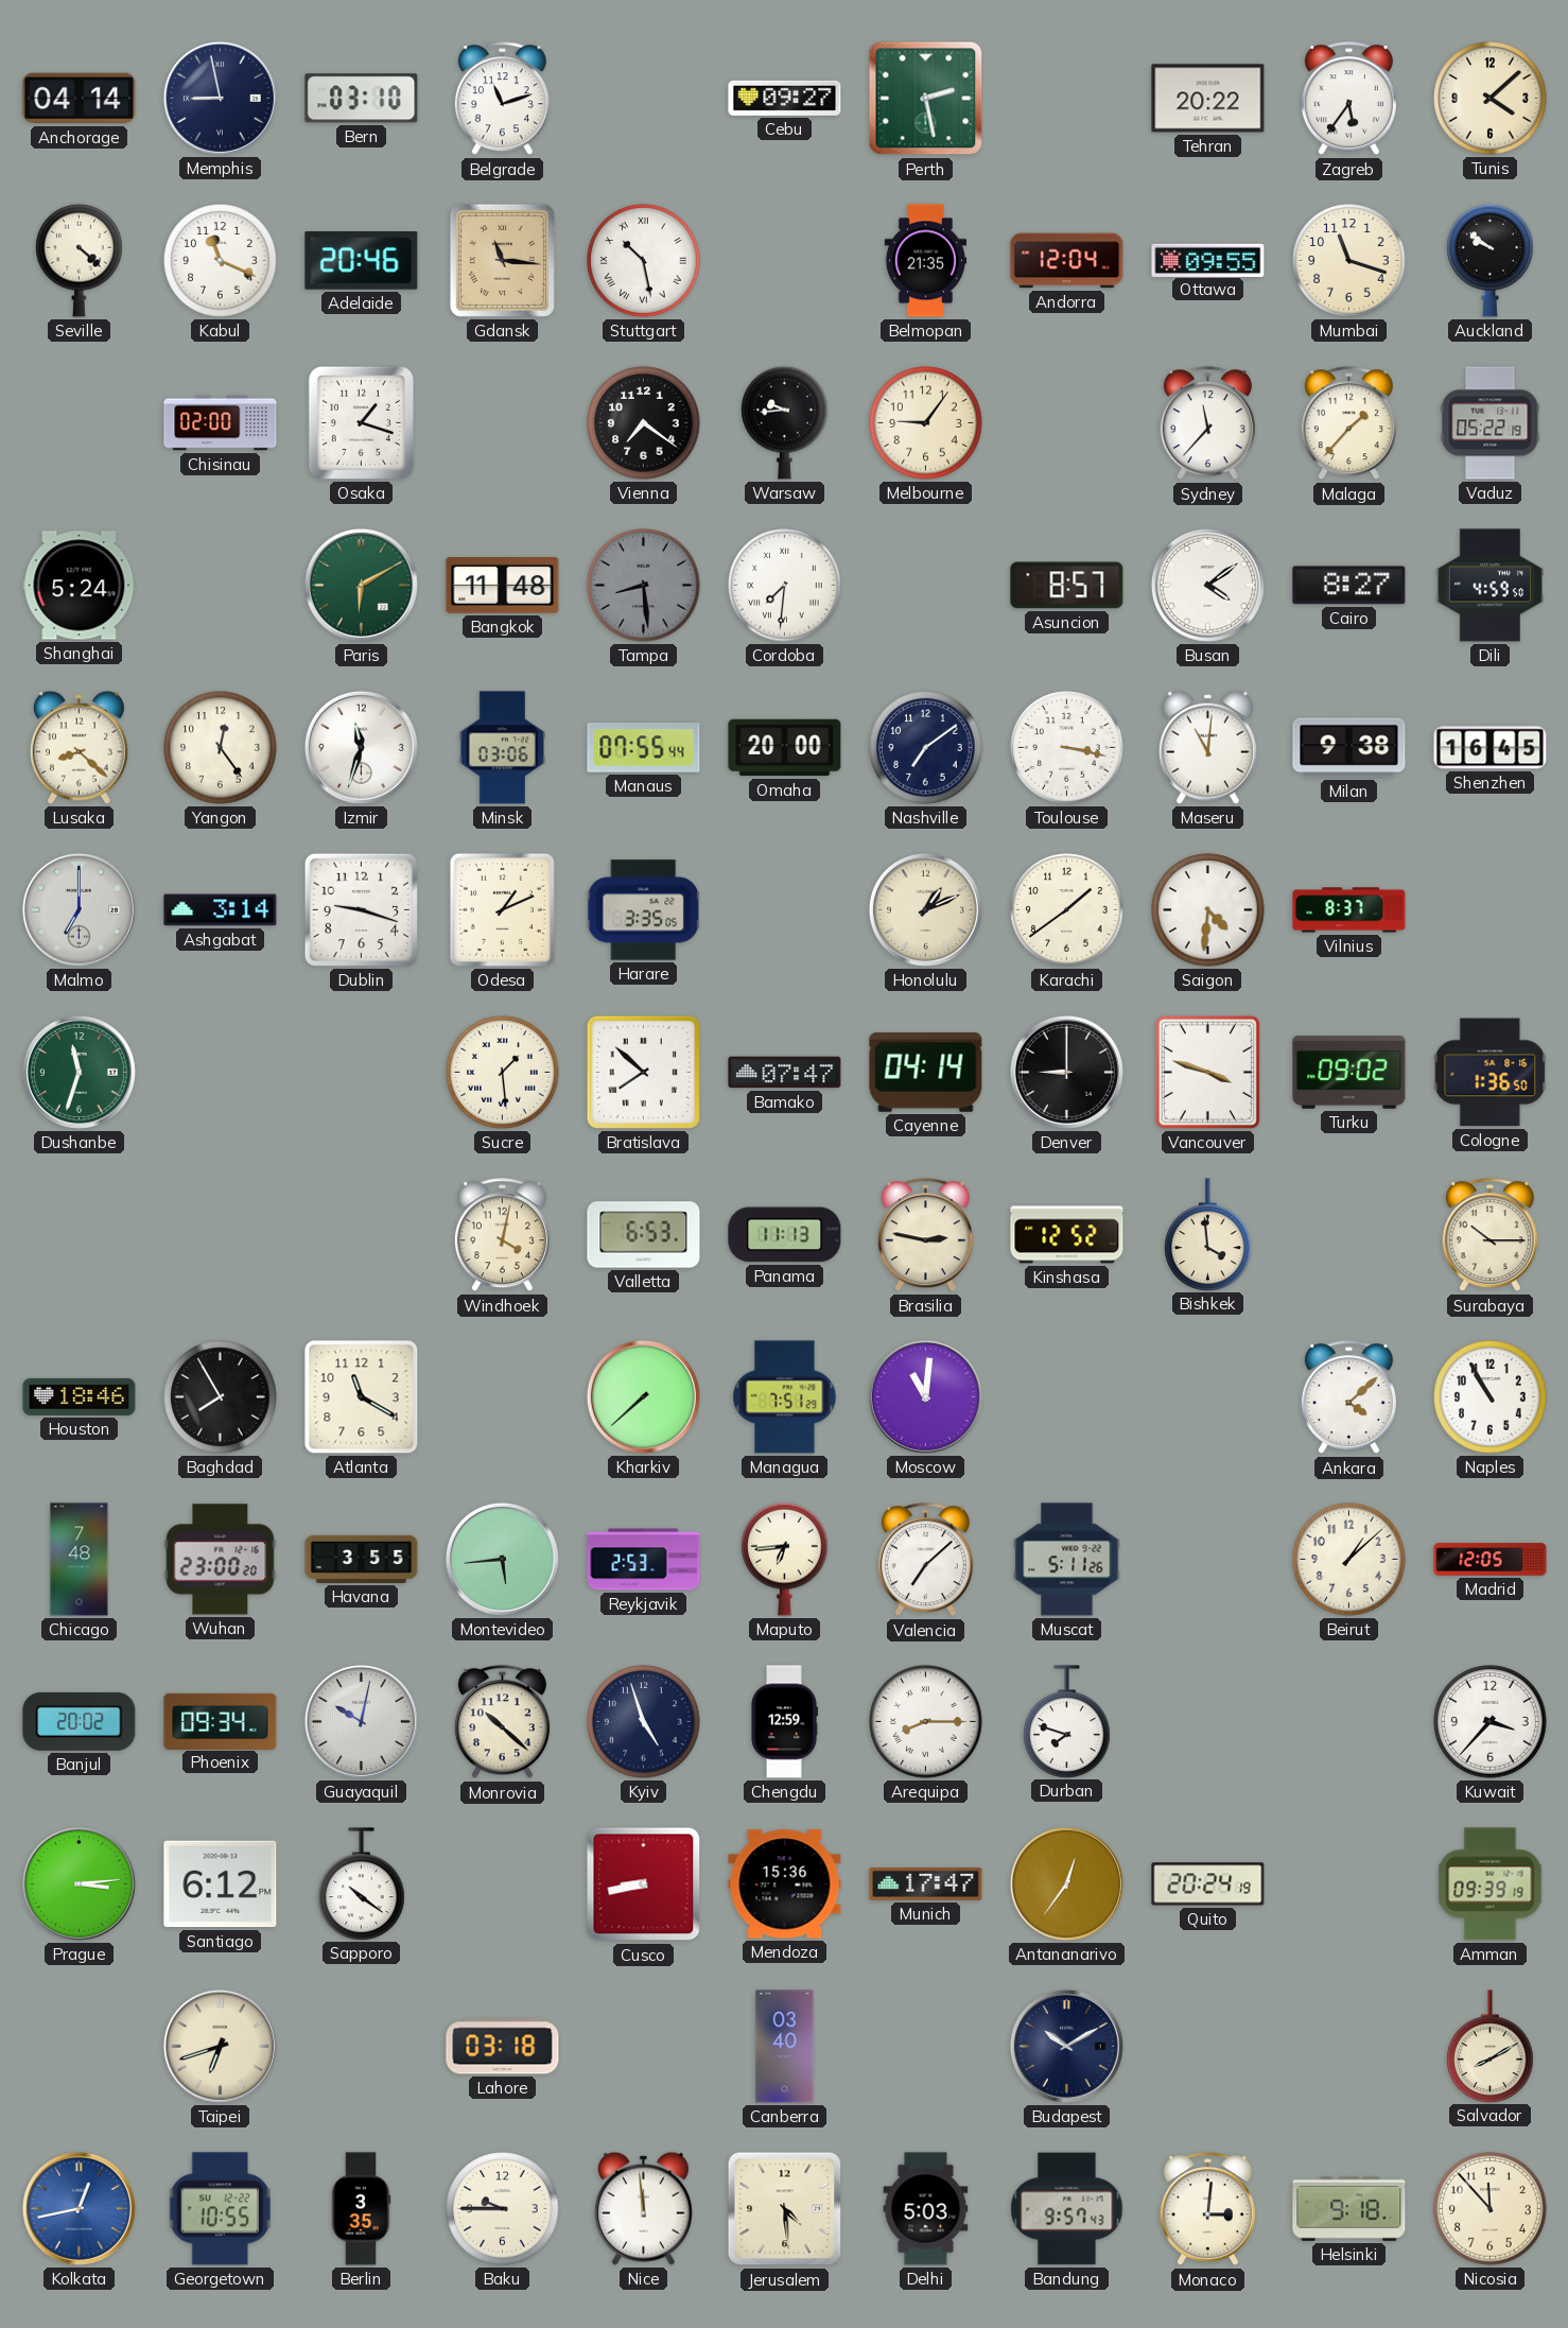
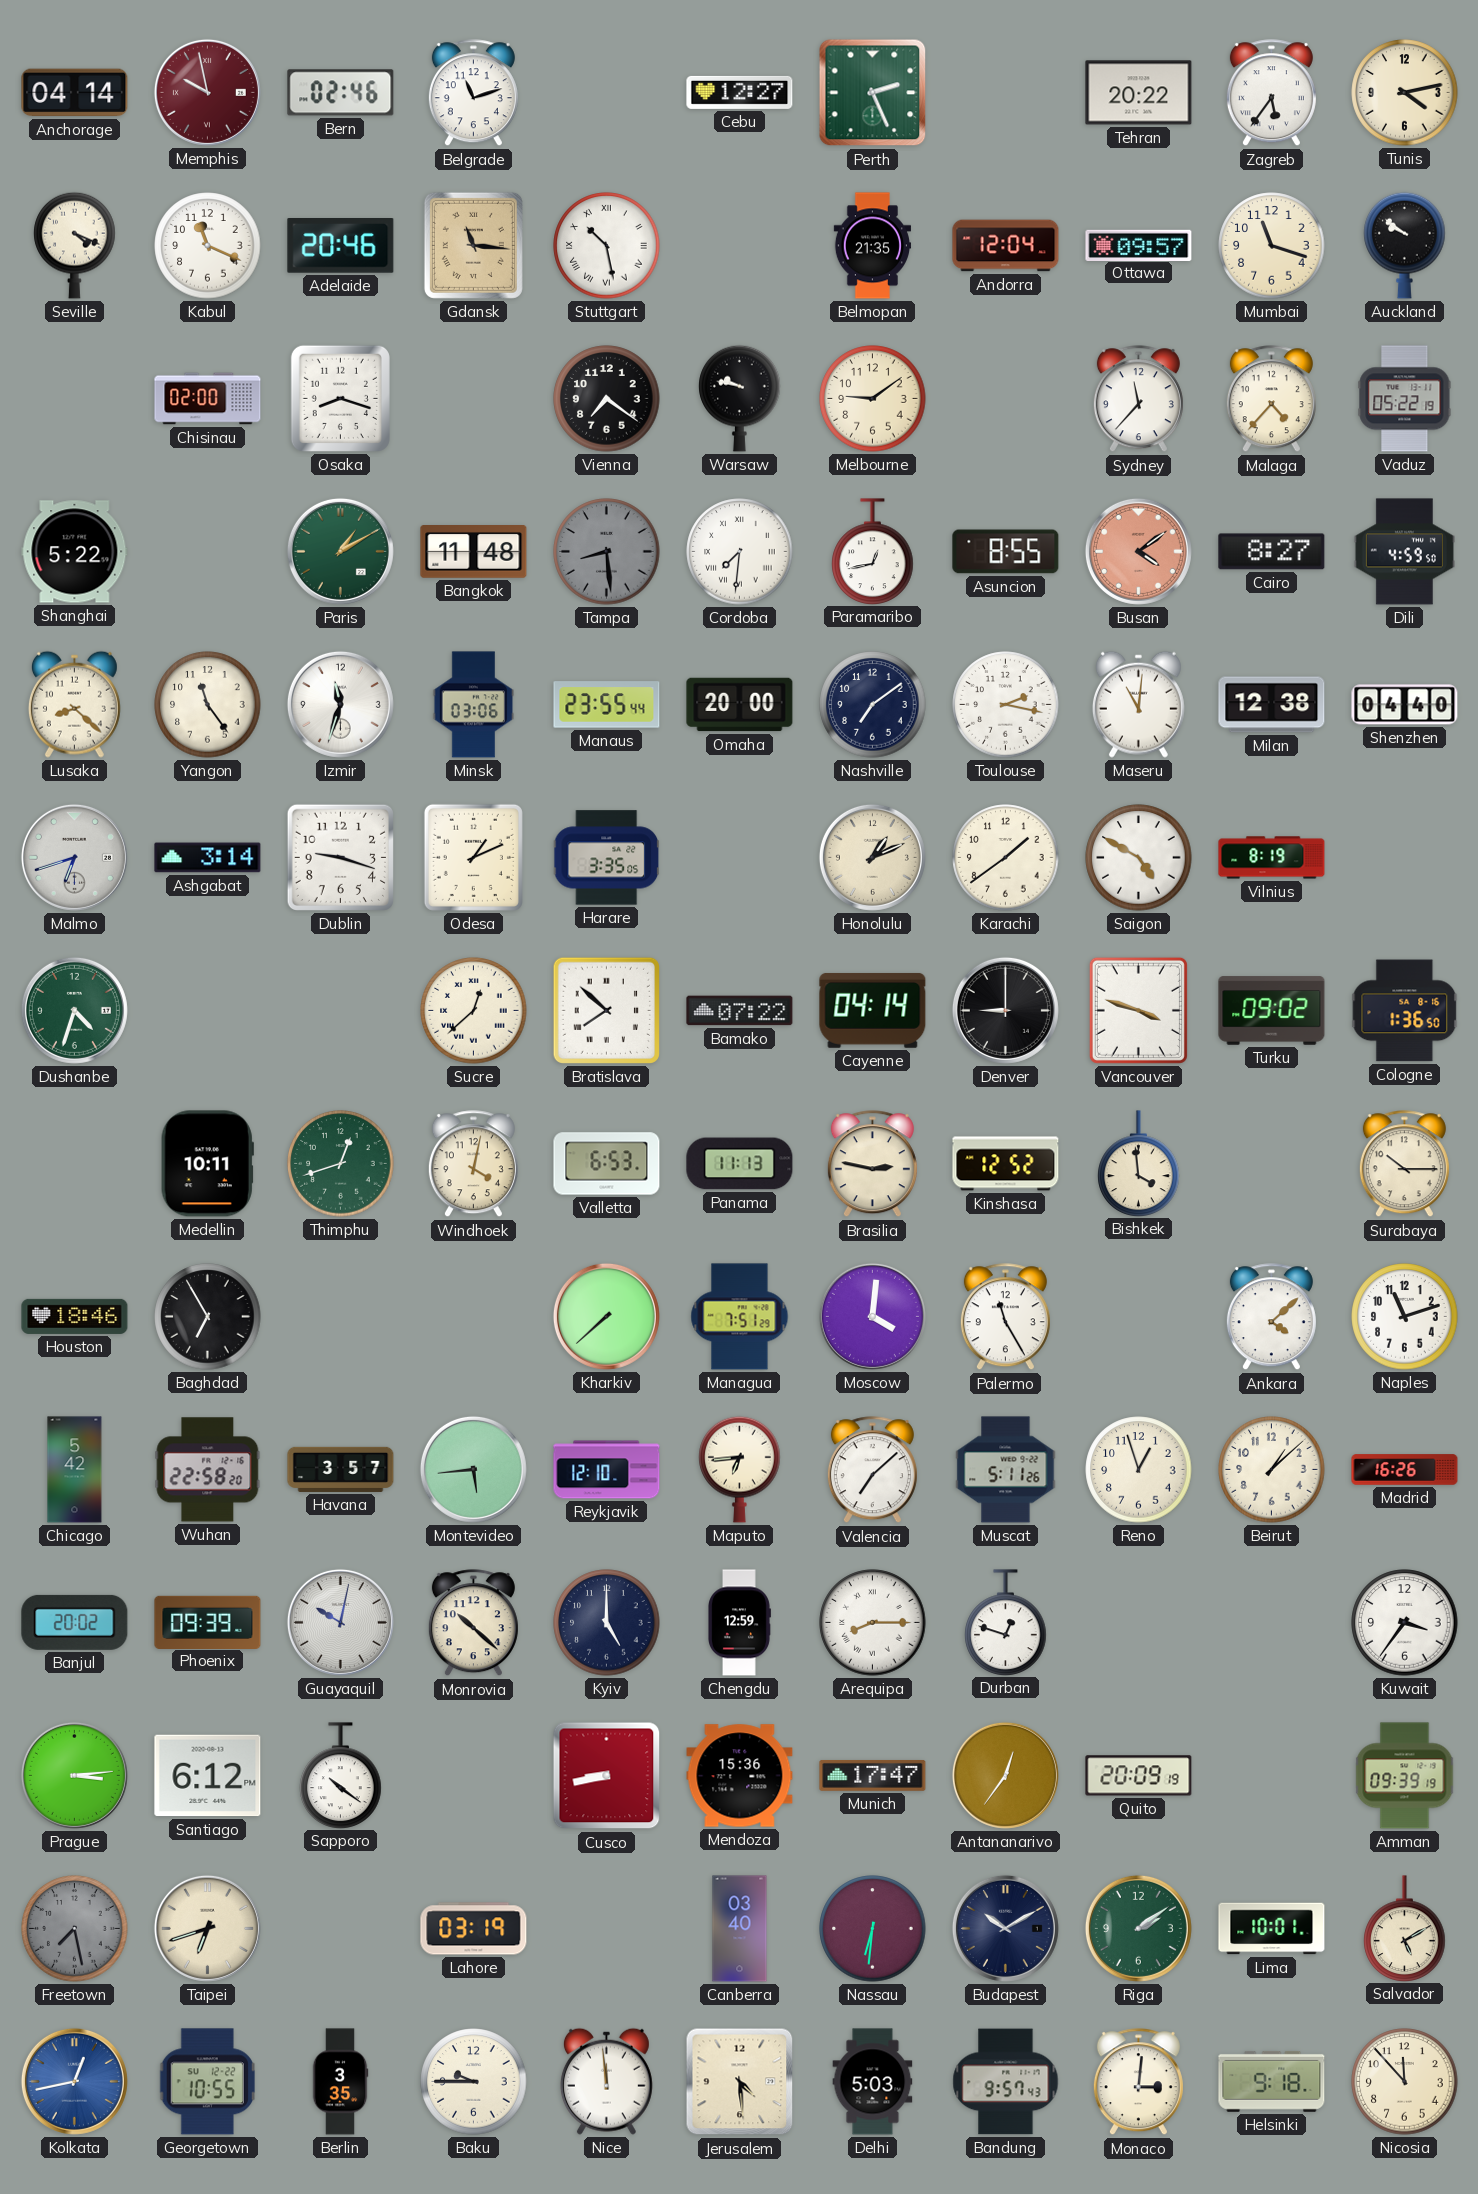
Memphis: 8:58 -> 9:58
Memphis dial: navy -> burgundy
Bern: 03:10 -> 02:46
Cebu: 09:27 -> 12:27
Perth: 2:28 -> 2:26
Tunis: 4:08 -> 4:13
Seville: 4:22 -> 4:19
Ottawa: 09:55 -> 09:57
Osaka: 1:18 -> 8:18
Warsaw: 9:44 -> 9:47
Melbourne: 9:06 -> 9:09
Malaga: 1:37 -> 4:37
Shanghai: 5:24 -> 5:22
Paris: 6:10 -> 1:10
Paramaribo: none -> 12:43
Asuncion: 8:57 -> 8:55
Busan dial: white -> salmon
Yangon: 12:24 -> 11:24
Manaus: 07:55 -> 23:55
Toulouse: 3:17 -> 2:17
Milan: 9:38 -> 12:38
Shenzhen: 16:45 -> 04:40
Malmo: 7:00 -> 6:42
Saigon: 4:31 -> 4:50
Vilnius: 8:37 -> 8:19
Dushanbe: 11:33 -> 4:33
Sucre: 1:29 -> 12:38
Bamako: 07:47 -> 07:22
Medellin: none -> 10:11
Thimphu: none -> 12:42
Baghdad: 7:55 -> 6:55
Atlanta: 11:20 -> none
Moscow: 11:01 -> 4:01
Palermo: none -> 11:25
Naples: 10:55 -> 11:12
Chicago: 7:48 -> 5:42
Wuhan: 23:00 -> 22:58
Havana: 3:55 -> 3:57
Reykjavik: 2:53 -> 12:10
Reno: none -> 12:57
Madrid: 12:05 -> 16:26
Phoenix: 09:34 -> 09:39
Kyiv: 4:57 -> 5:00
Durban: 7:48 -> 12:48
Kuwait: 3:37 -> 3:36
Quito: 20:24 -> 20:09
Freetown: none -> 7:28
Lahore: 03:18 -> 03:19
Nassau: none -> 6:31
Riga: none -> 2:09
Lima: none -> 10:01
Salvador: 8:10 -> 5:10
